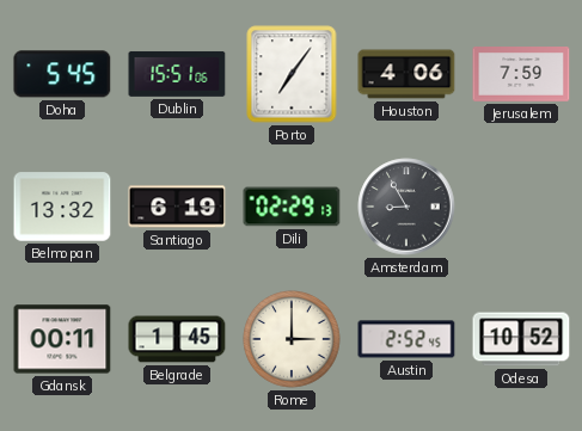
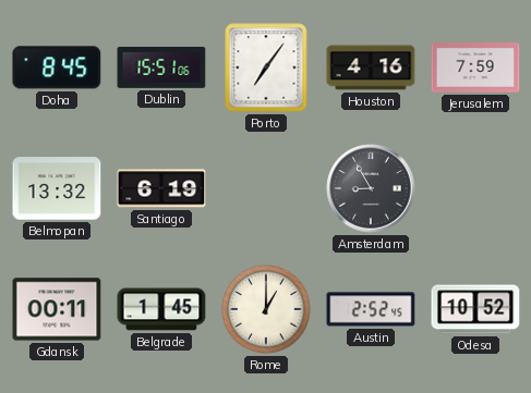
Doha: 5:45 -> 8:45
Houston: 4:06 -> 4:16
Dili: 02:29 -> none
Rome: 3:00 -> 1:00
